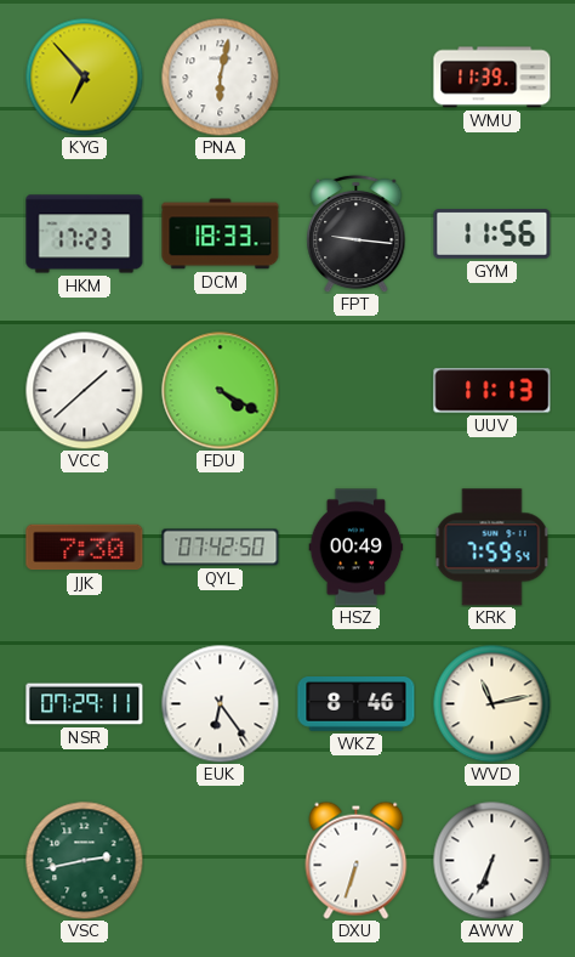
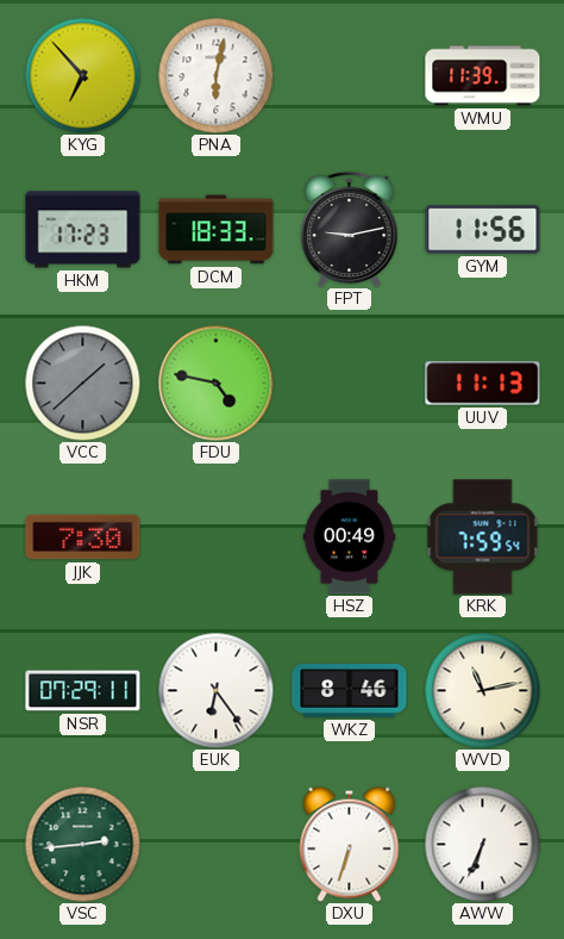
FPT: 9:16 -> 9:13
VCC dial: white -> grey
FDU: 4:20 -> 4:47
QYL: 07:42 -> none
VSC: 2:43 -> 2:44
